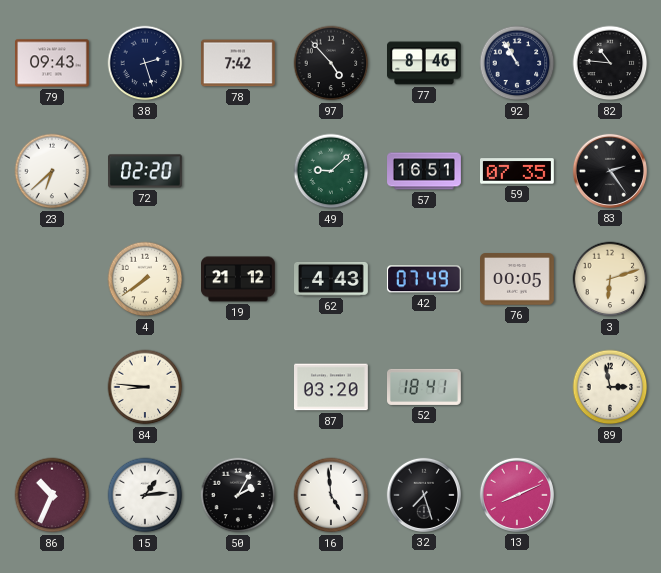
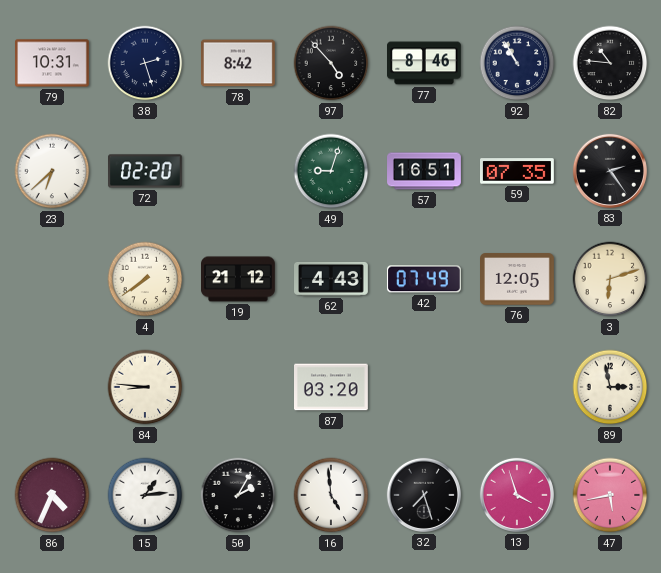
79: 09:43 -> 10:31
78: 7:42 -> 8:42
49: 9:08 -> 9:03
76: 00:05 -> 12:05
52: 18:41 -> none
86: 10:34 -> 4:34
13: 8:11 -> 3:57
47: none -> 5:43
